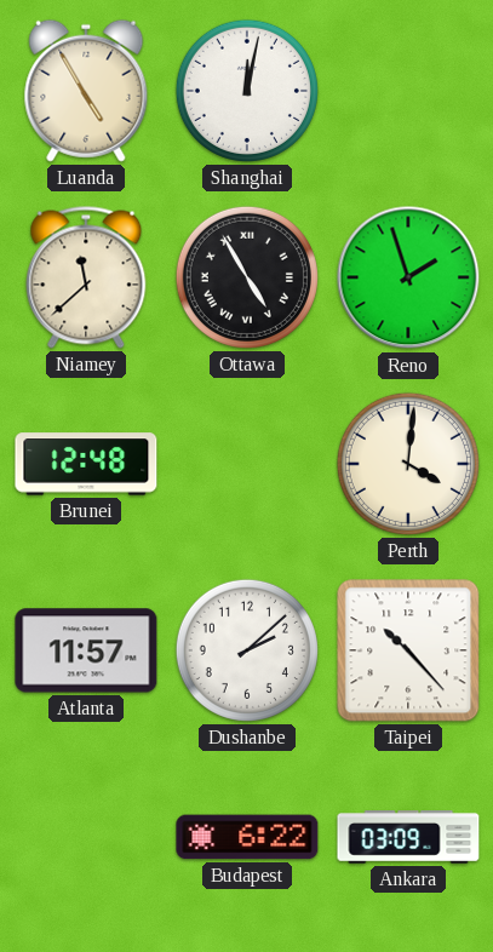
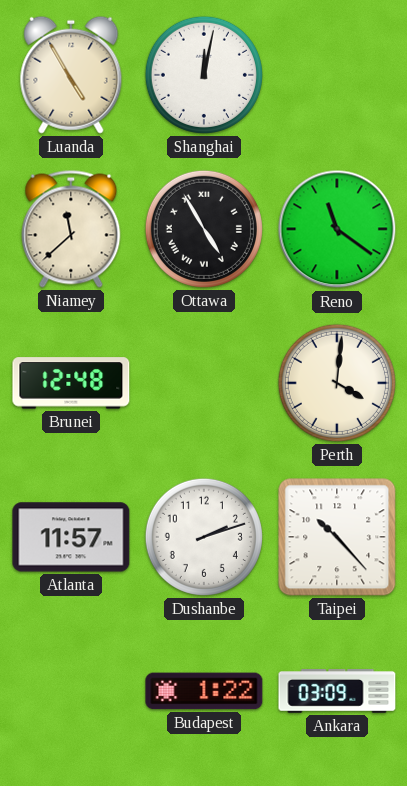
Reno: 1:57 -> 11:21
Dushanbe: 2:08 -> 2:12
Budapest: 6:22 -> 1:22
